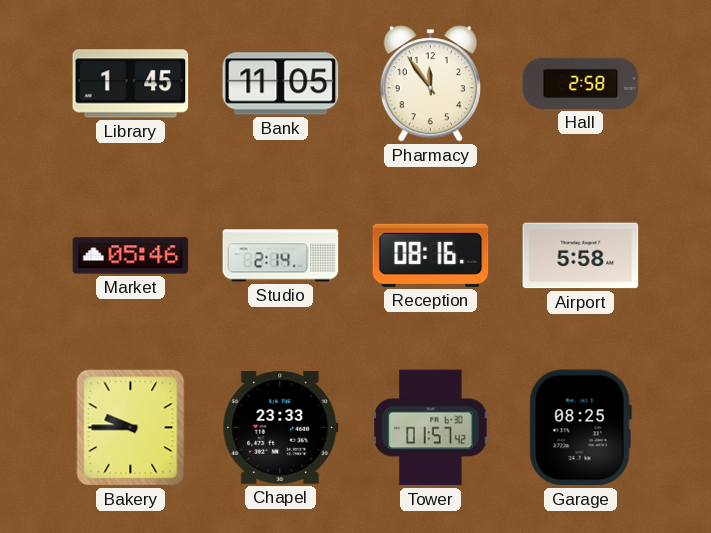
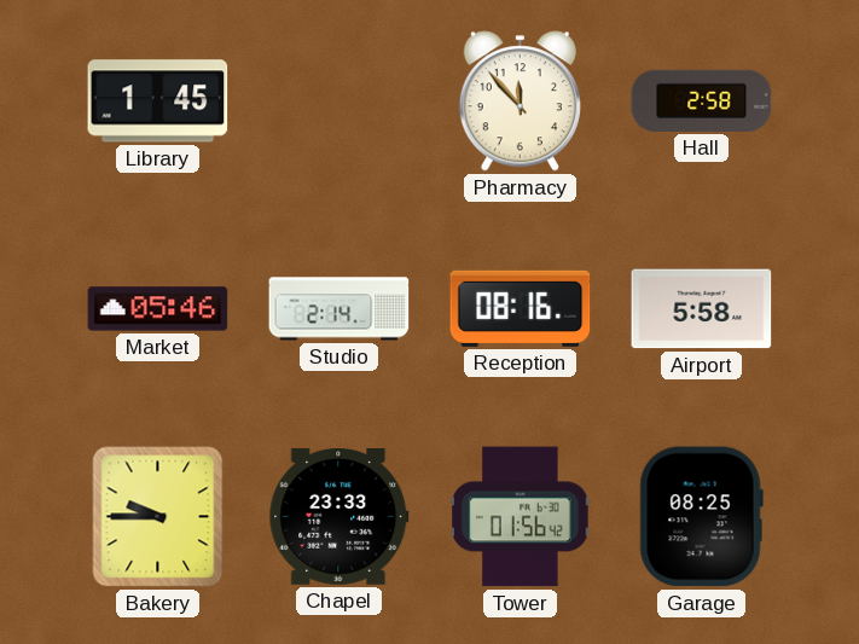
Bank: 11:05 -> none
Pharmacy: 11:54 -> 11:53
Tower: 01:57 -> 01:56
